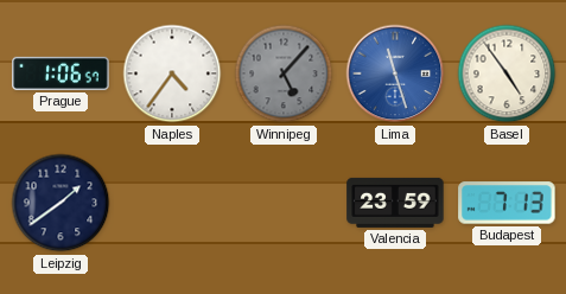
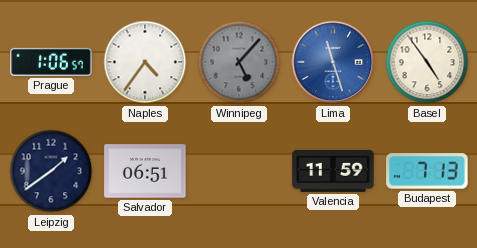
Salvador: none -> 06:51
Valencia: 23:59 -> 11:59
